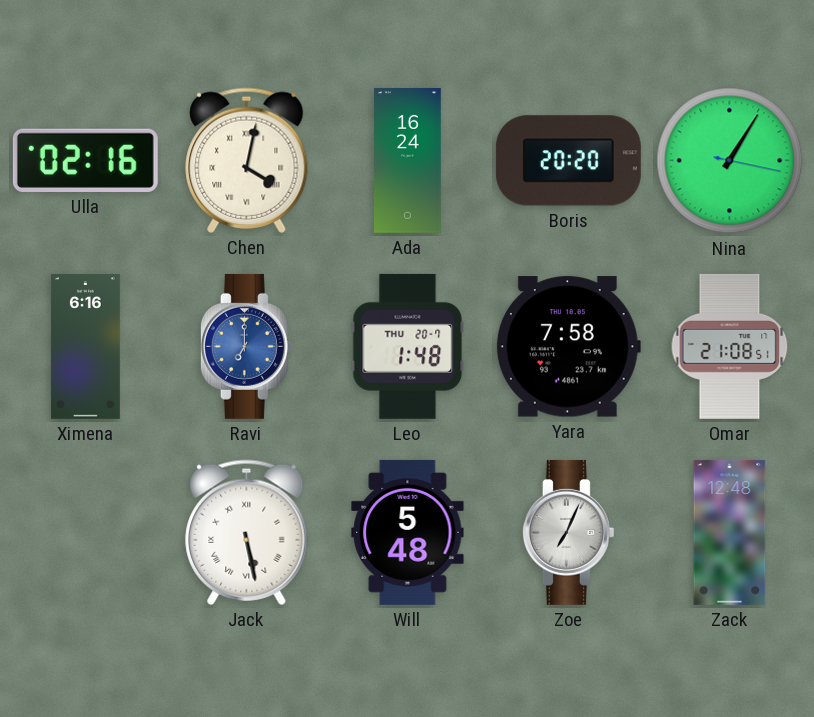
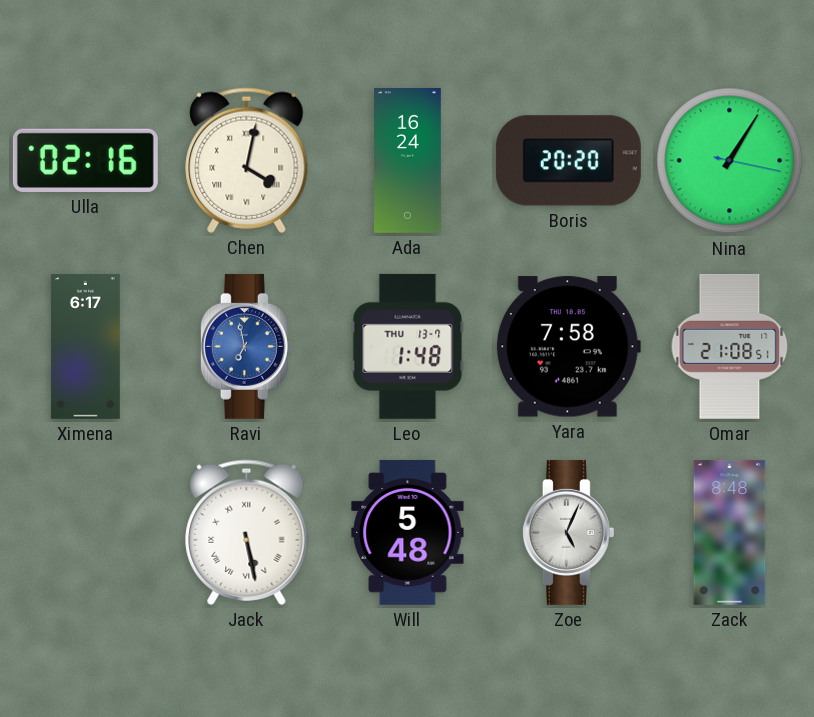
Ximena: 6:16 -> 6:17
Ravi: 7:00 -> 6:58
Leo date: THU 20-7 -> THU 13-7
Zoe: 7:04 -> 5:04
Zack: 12:48 -> 8:48
